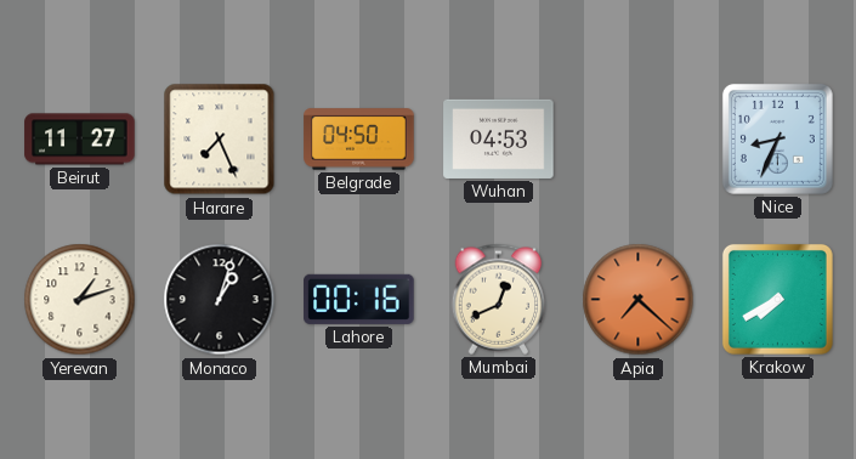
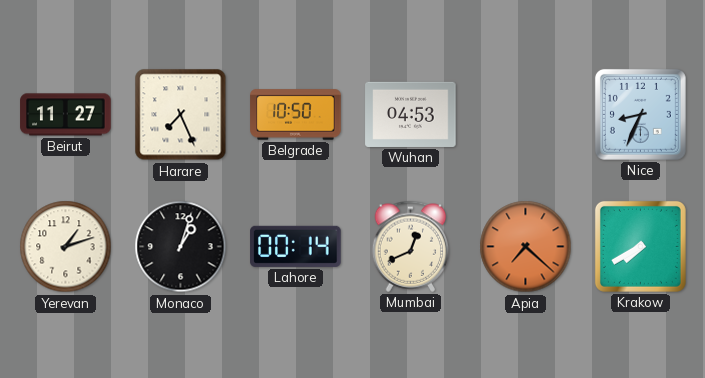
Belgrade: 04:50 -> 10:50
Lahore: 00:16 -> 00:14
